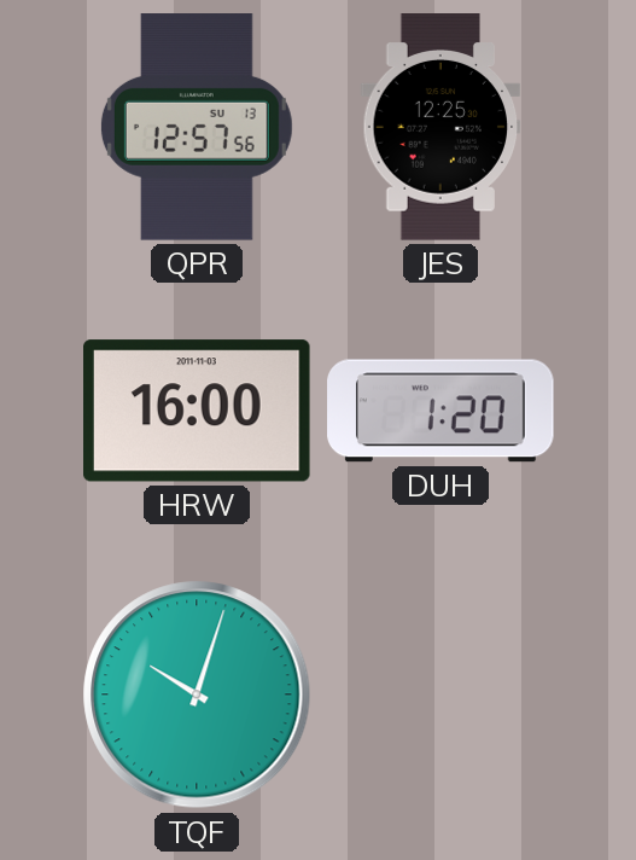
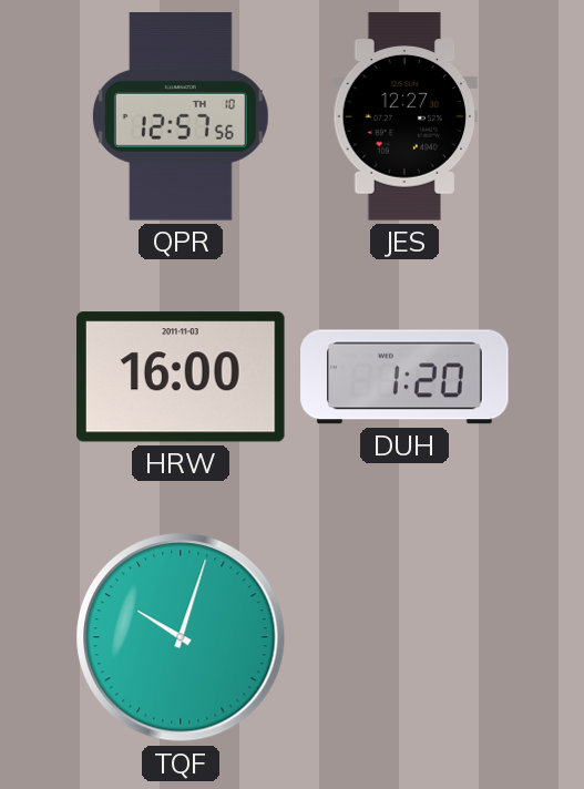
QPR date: SU 13 -> TH 10
JES: 12:25 -> 12:27
